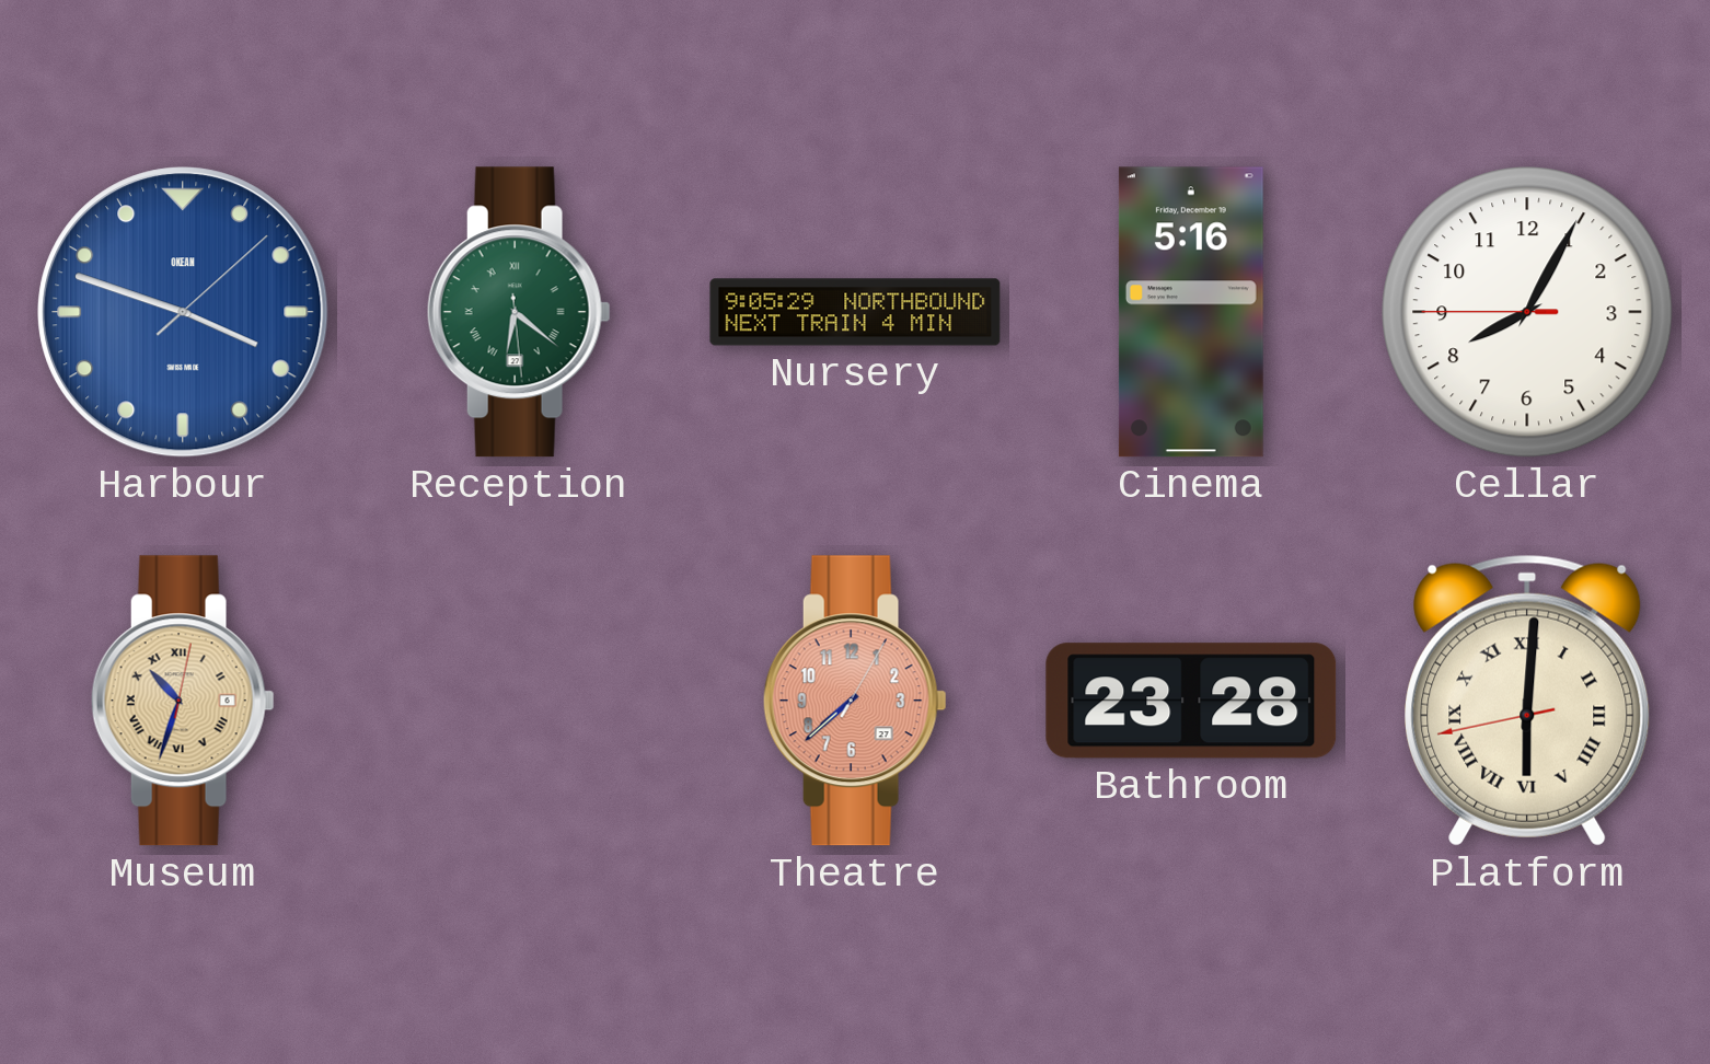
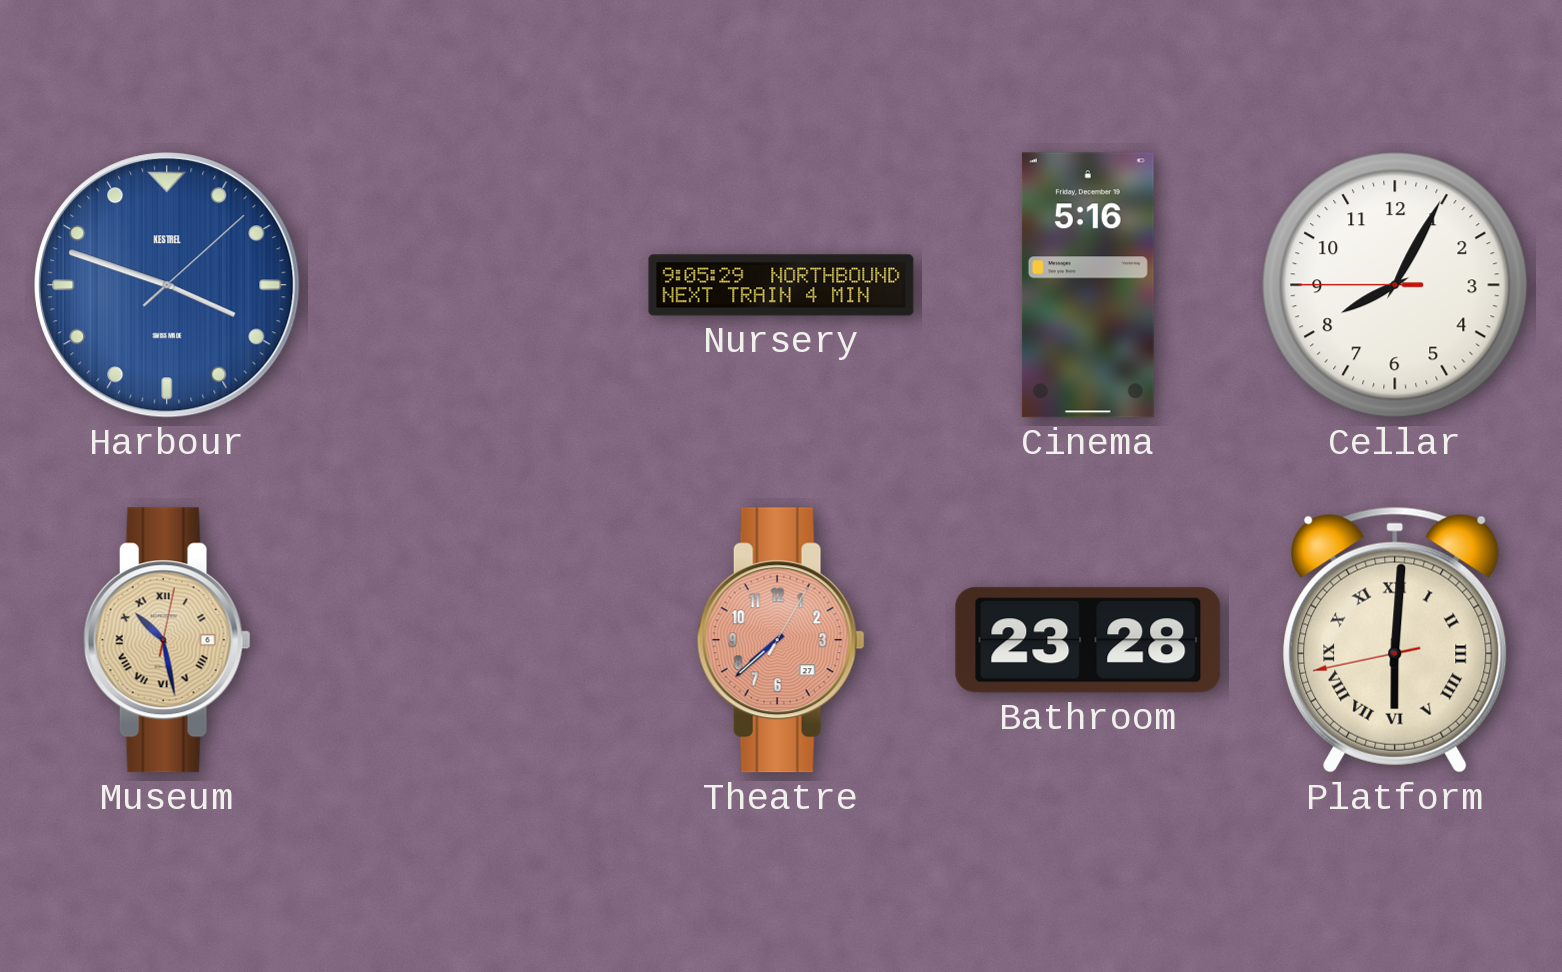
Harbour brand: OKEAN -> KESTREL
Reception: 6:21 -> none
Museum: 10:33 -> 10:28
